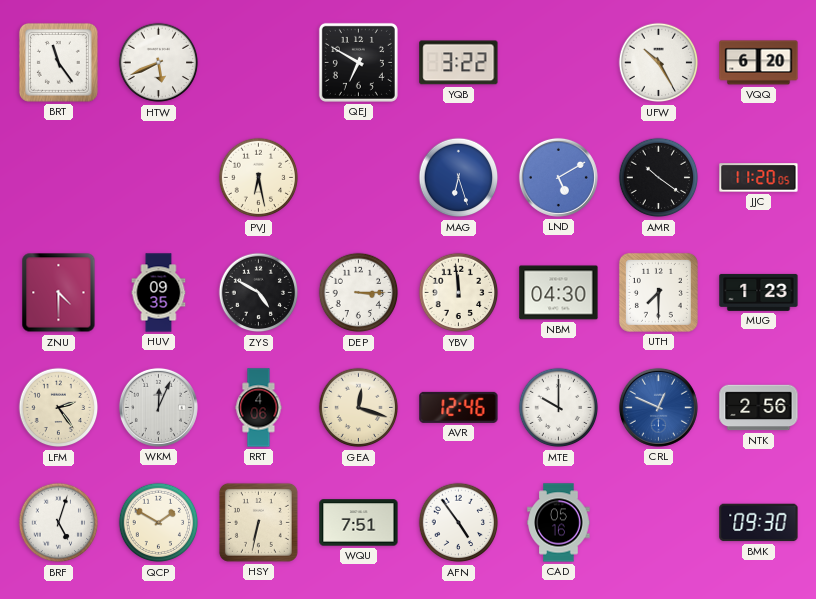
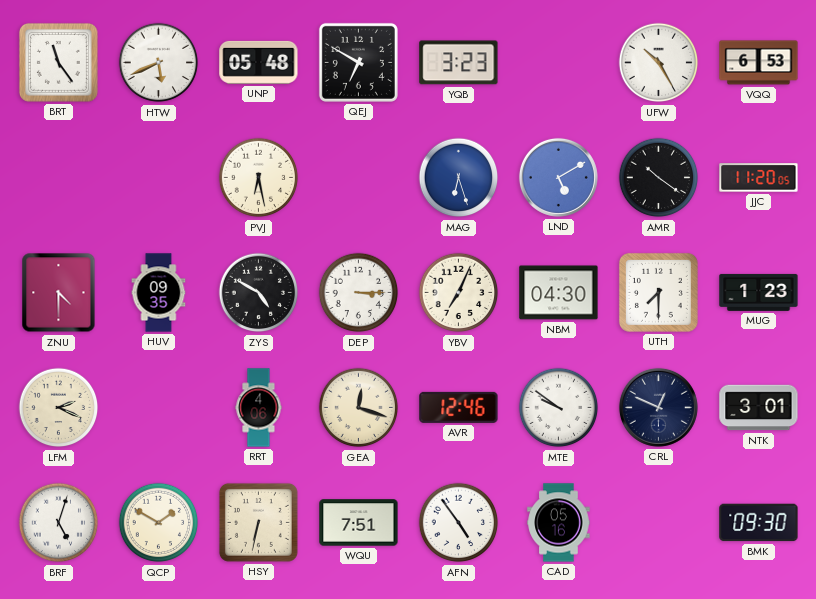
UNP: none -> 05:48
YQB: 3:22 -> 3:23
VQQ: 6:20 -> 6:53
YBV: 11:59 -> 7:04
LFM: 2:24 -> 2:19
WKM: 12:04 -> none
MTE: 10:00 -> 9:51
CRL dial: blue -> navy
NTK: 2:56 -> 3:01
